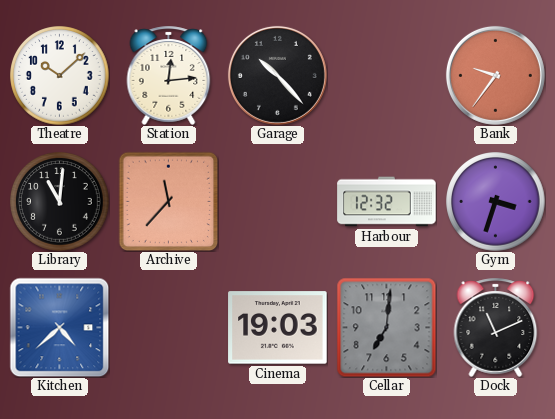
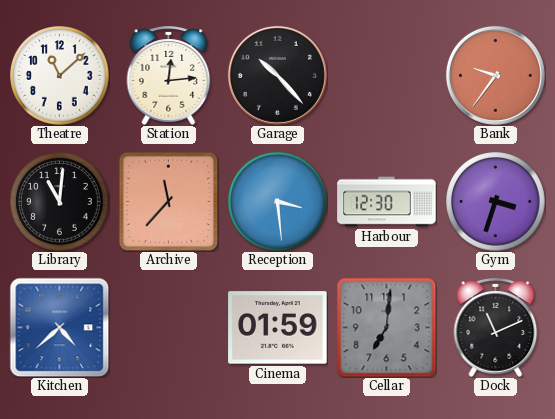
Theatre: 10:08 -> 11:08
Reception: none -> 3:29
Harbour: 12:32 -> 12:30
Cinema: 19:03 -> 01:59
